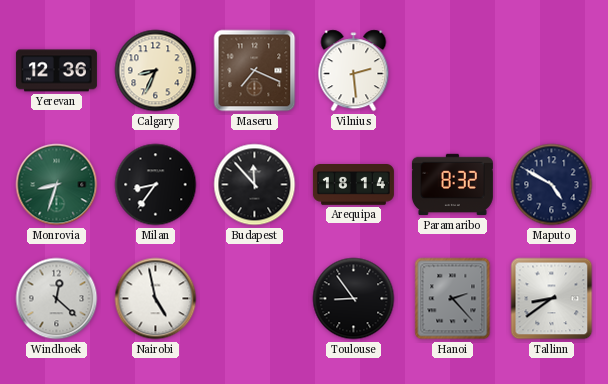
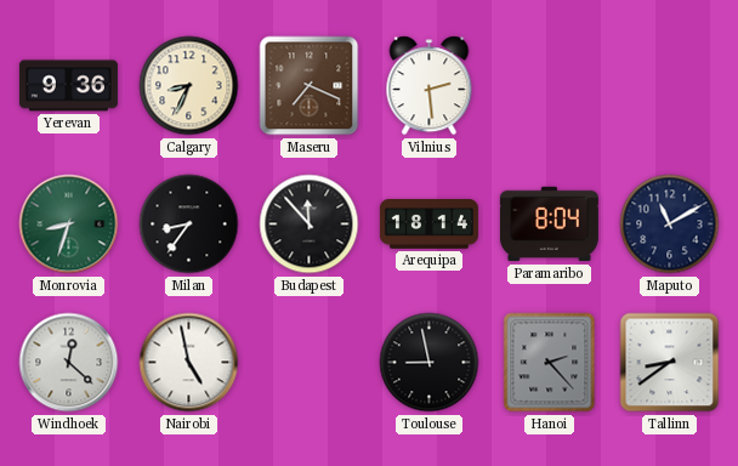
Yerevan: 12:36 -> 9:36
Paramaribo: 8:32 -> 8:04
Maputo: 4:50 -> 11:10
Toulouse: 8:54 -> 8:58
